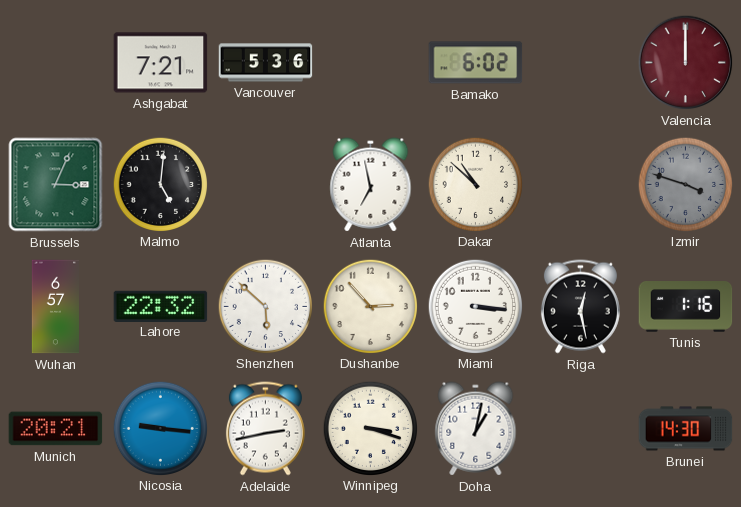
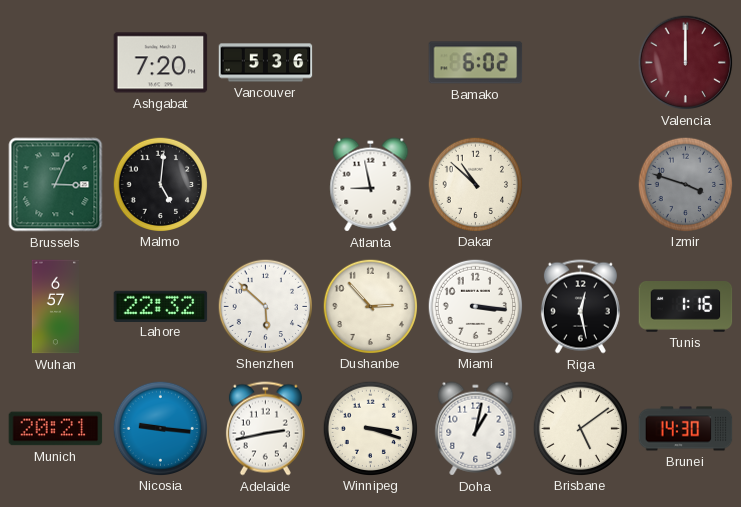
Ashgabat: 7:21 -> 7:20
Atlanta: 6:58 -> 8:58
Brisbane: none -> 5:09
